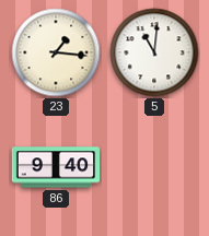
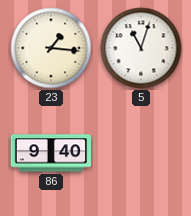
5: 11:01 -> 11:03
